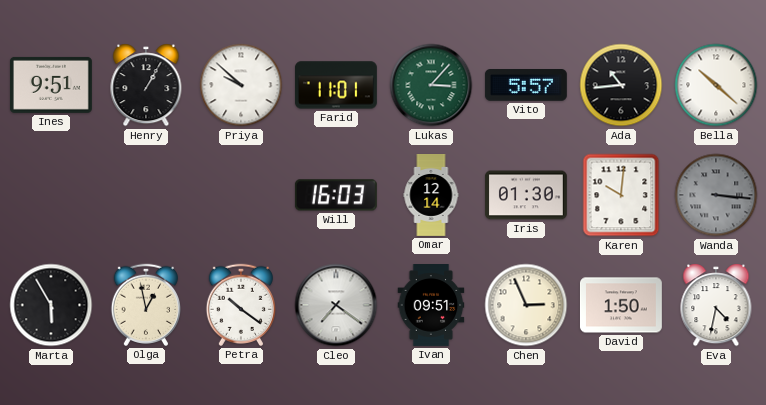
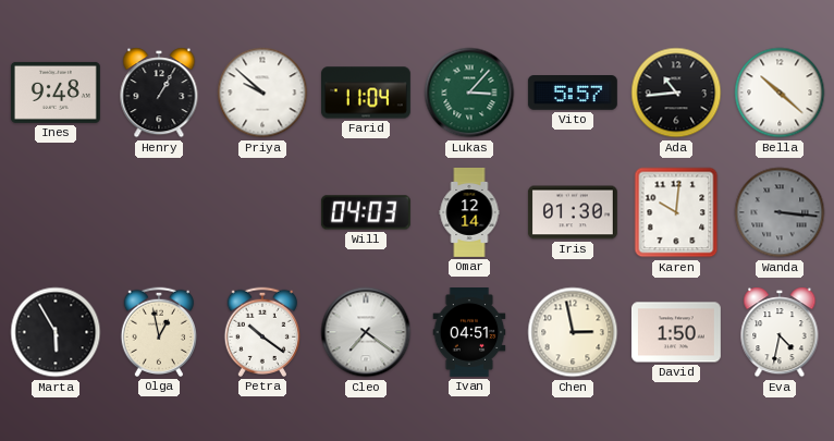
Ines: 9:51 -> 9:48
Farid: 11:01 -> 11:04
Will: 16:03 -> 04:03
Ivan: 09:51 -> 04:51
Chen: 2:56 -> 2:58
